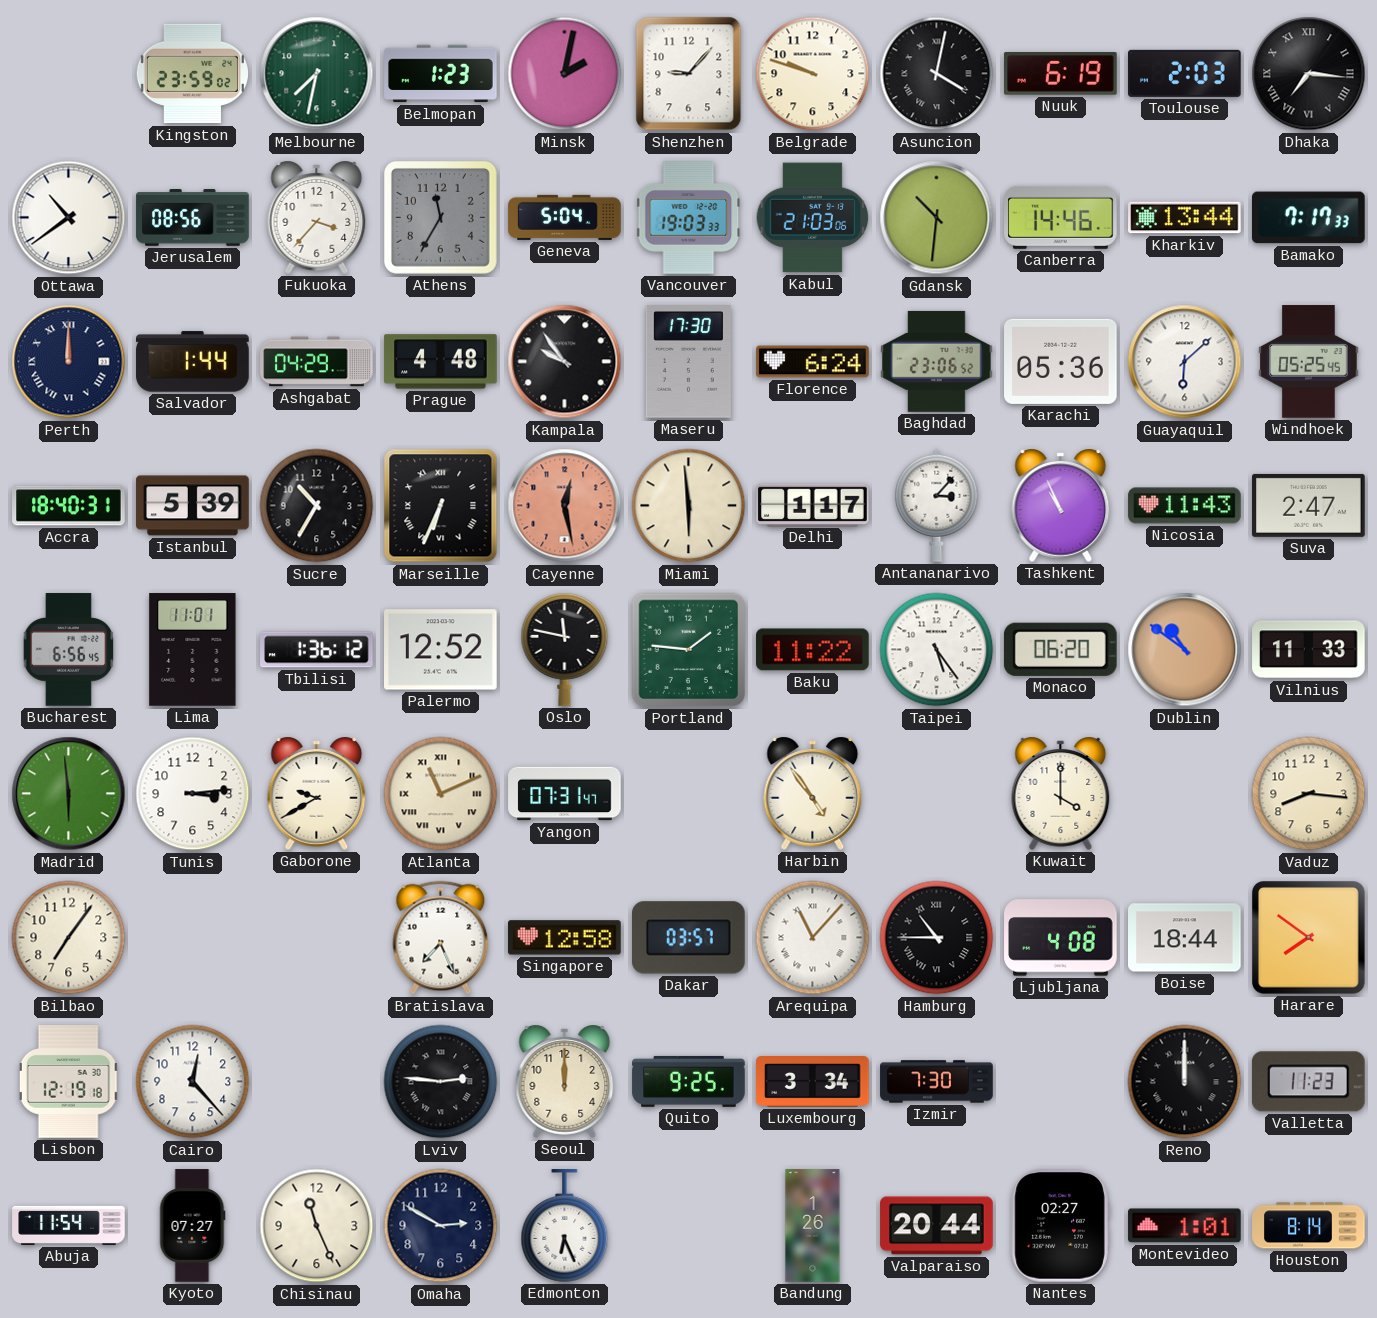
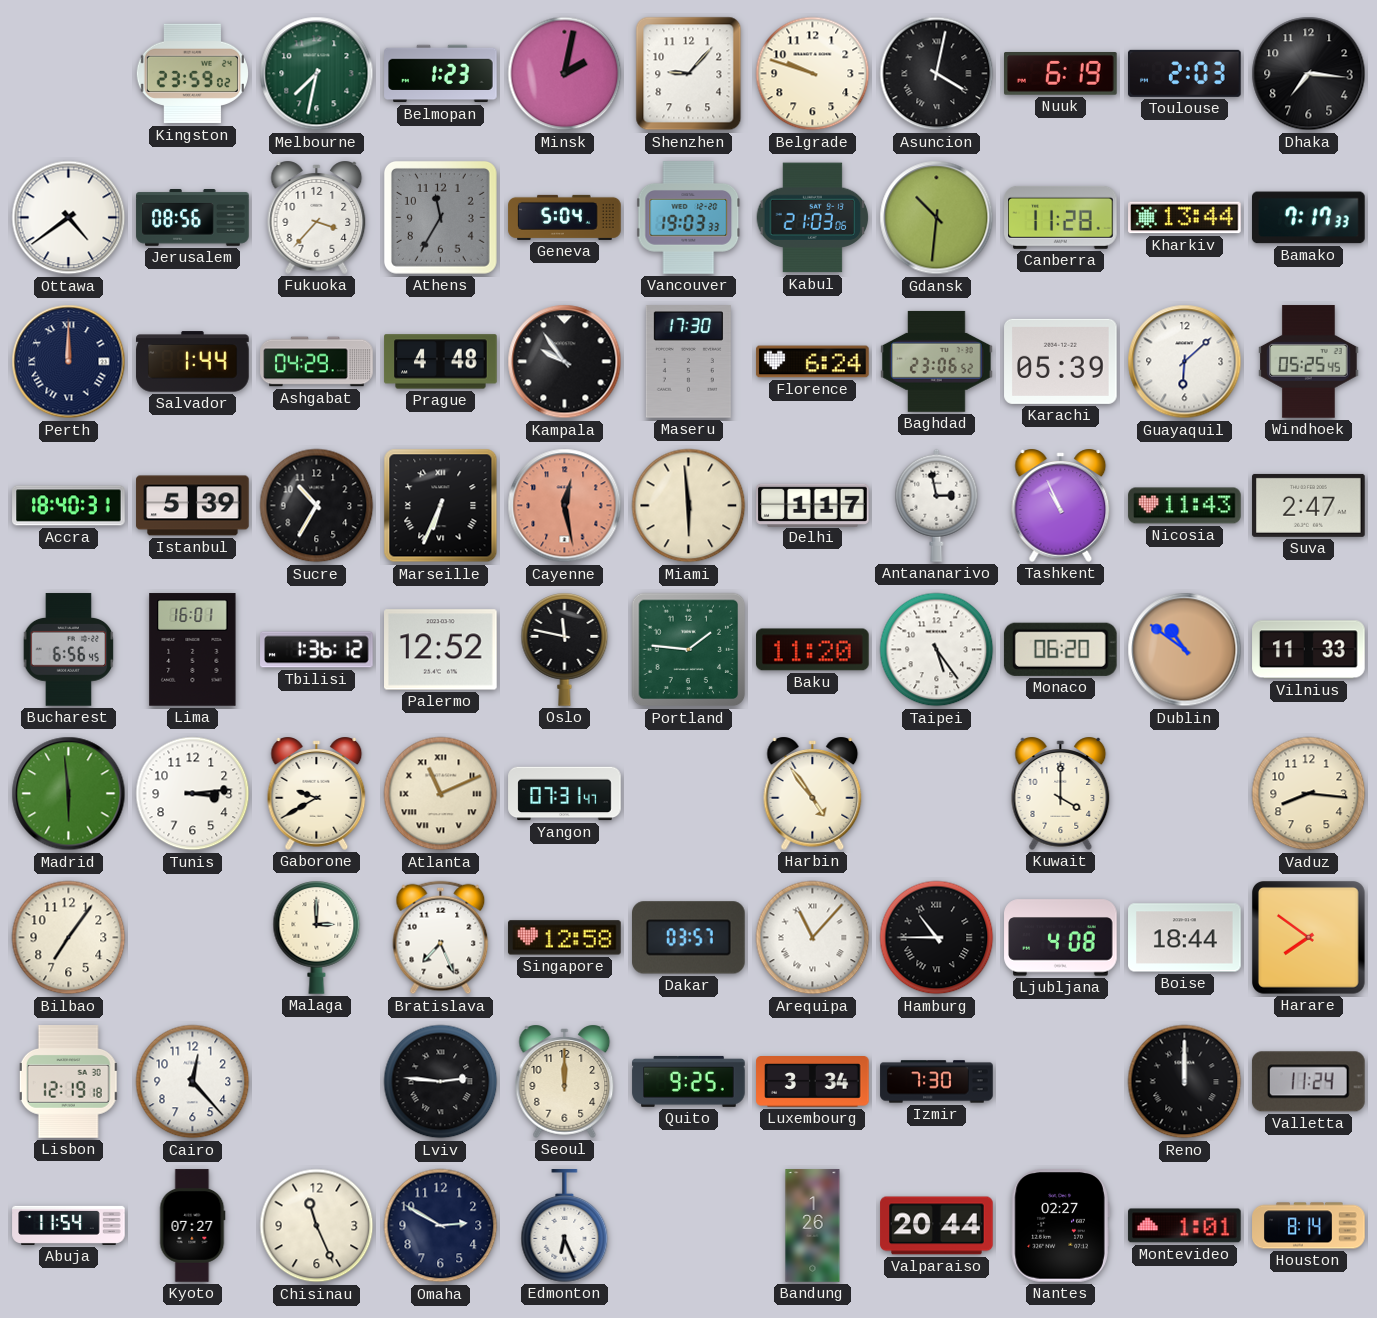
Dhaka numerals: Roman -> Arabic
Ottawa: 10:39 -> 4:39
Canberra: 14:46 -> 11:28
Karachi: 05:36 -> 05:39
Antananarivo: 3:07 -> 2:58
Lima: 11:01 -> 16:01
Baku: 11:22 -> 11:20
Malaga: none -> 3:00
Valletta: 11:23 -> 11:24
